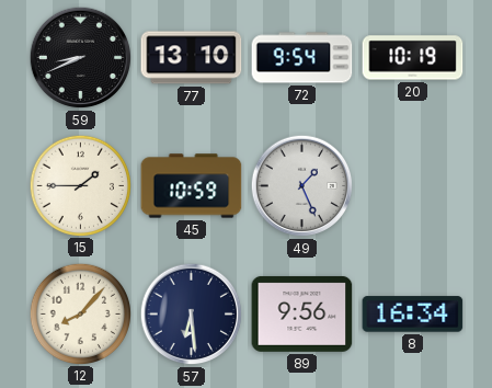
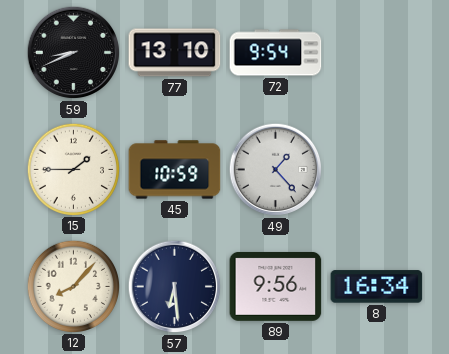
20: 10:19 -> none
49: 1:26 -> 1:23
